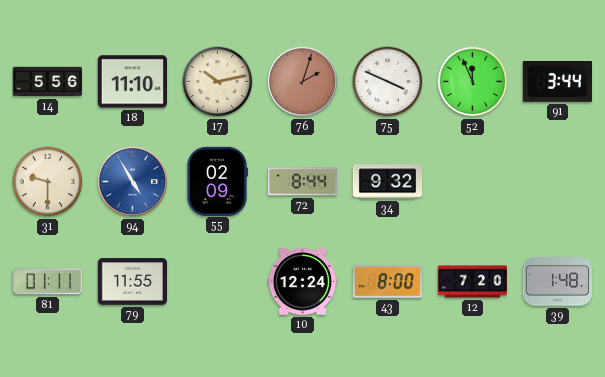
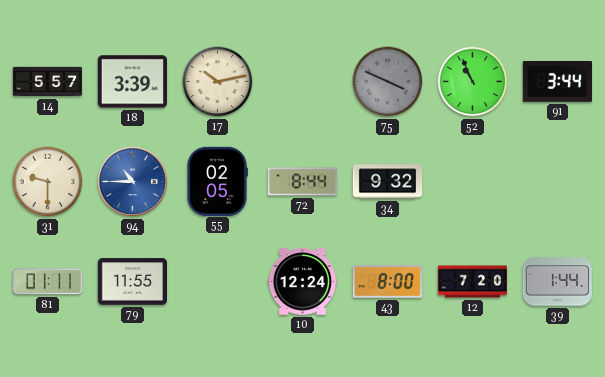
14: 5:56 -> 5:57
18: 11:10 -> 3:39
76: 2:03 -> none
75 dial: white -> grey
52: 11:56 -> 10:56
94: 4:55 -> 10:45
55: 02:09 -> 02:05
39: 1:48 -> 1:44
